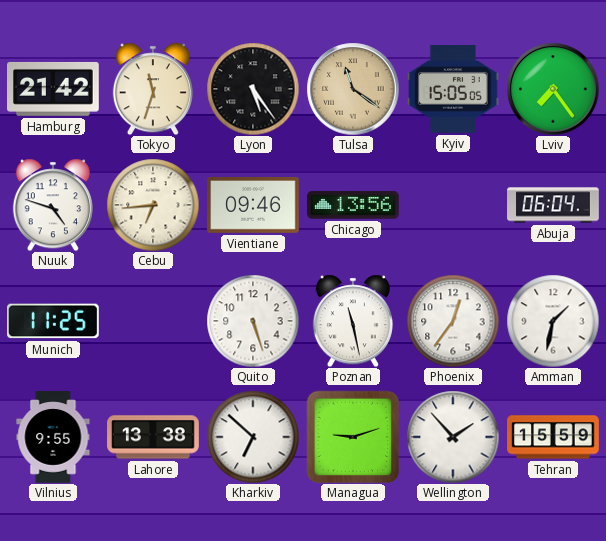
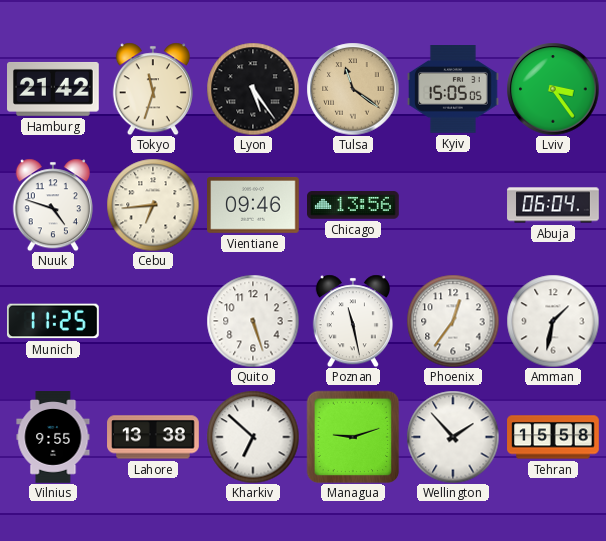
Lviv: 7:24 -> 3:24
Tehran: 15:59 -> 15:58
